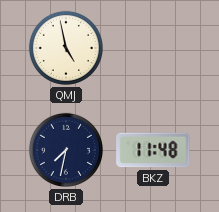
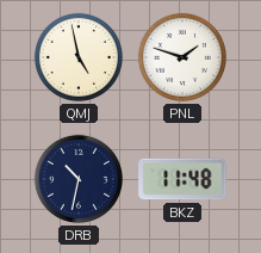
PNL: none -> 1:48
DRB: 7:32 -> 10:32
